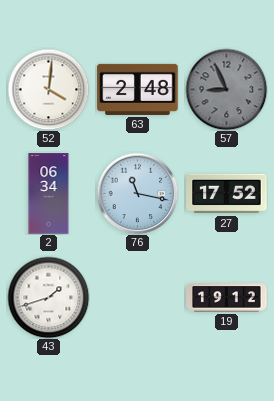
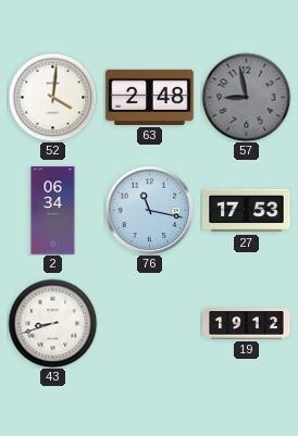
57: 8:56 -> 8:58
27: 17:52 -> 17:53
43: 1:42 -> 8:42
